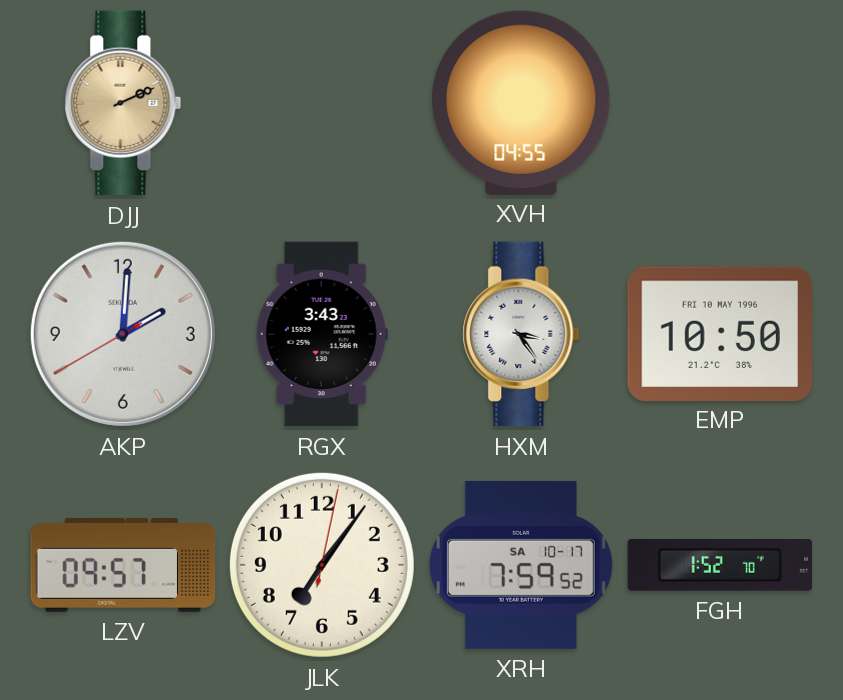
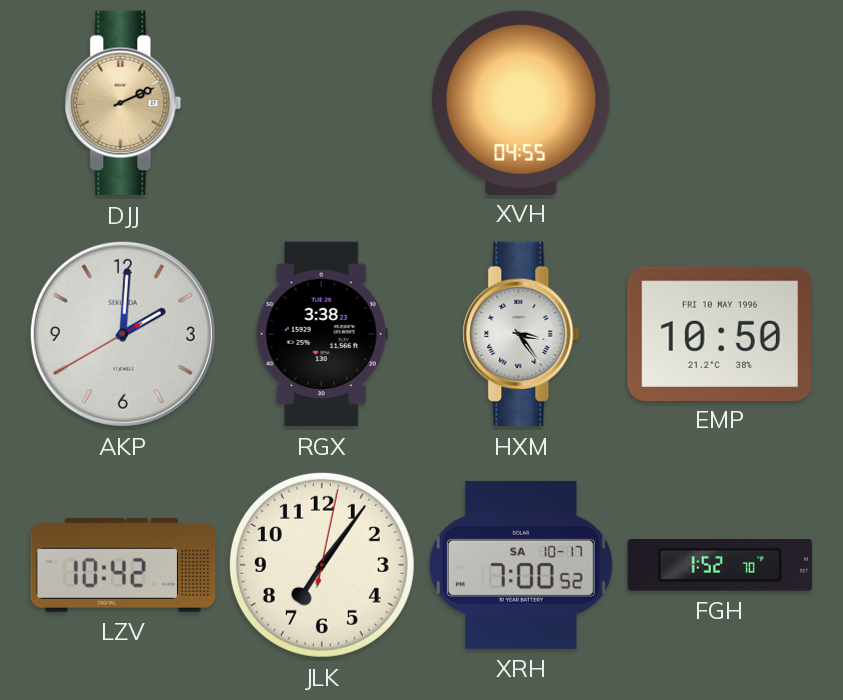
RGX: 3:43 -> 3:38
LZV: 09:57 -> 10:42
XRH: 7:59 -> 7:00
